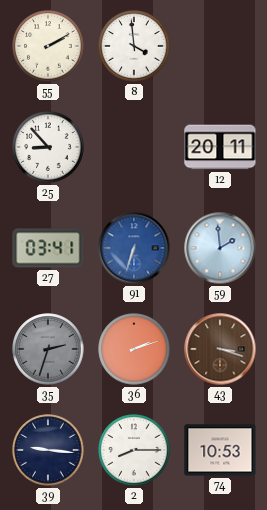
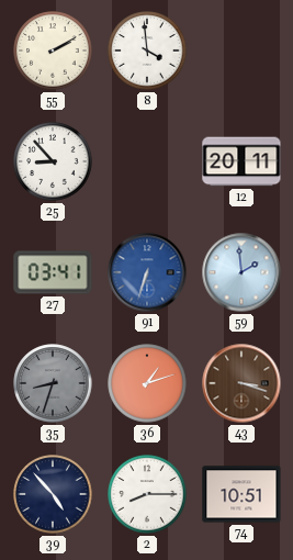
35: 2:33 -> 8:33
36: 2:12 -> 1:12
39: 9:16 -> 4:53
74: 10:53 -> 10:51
